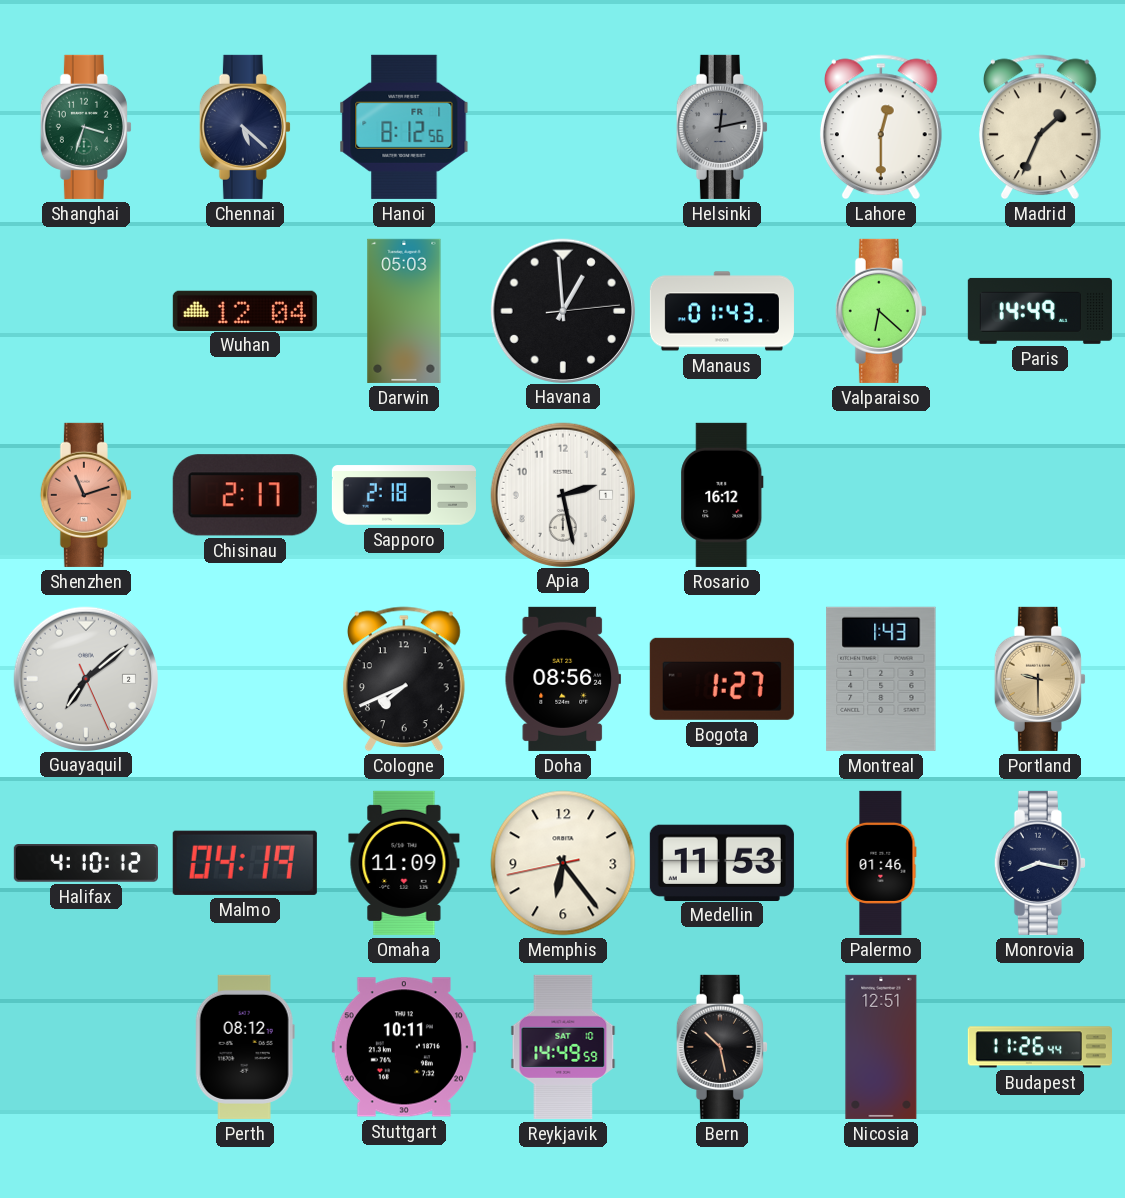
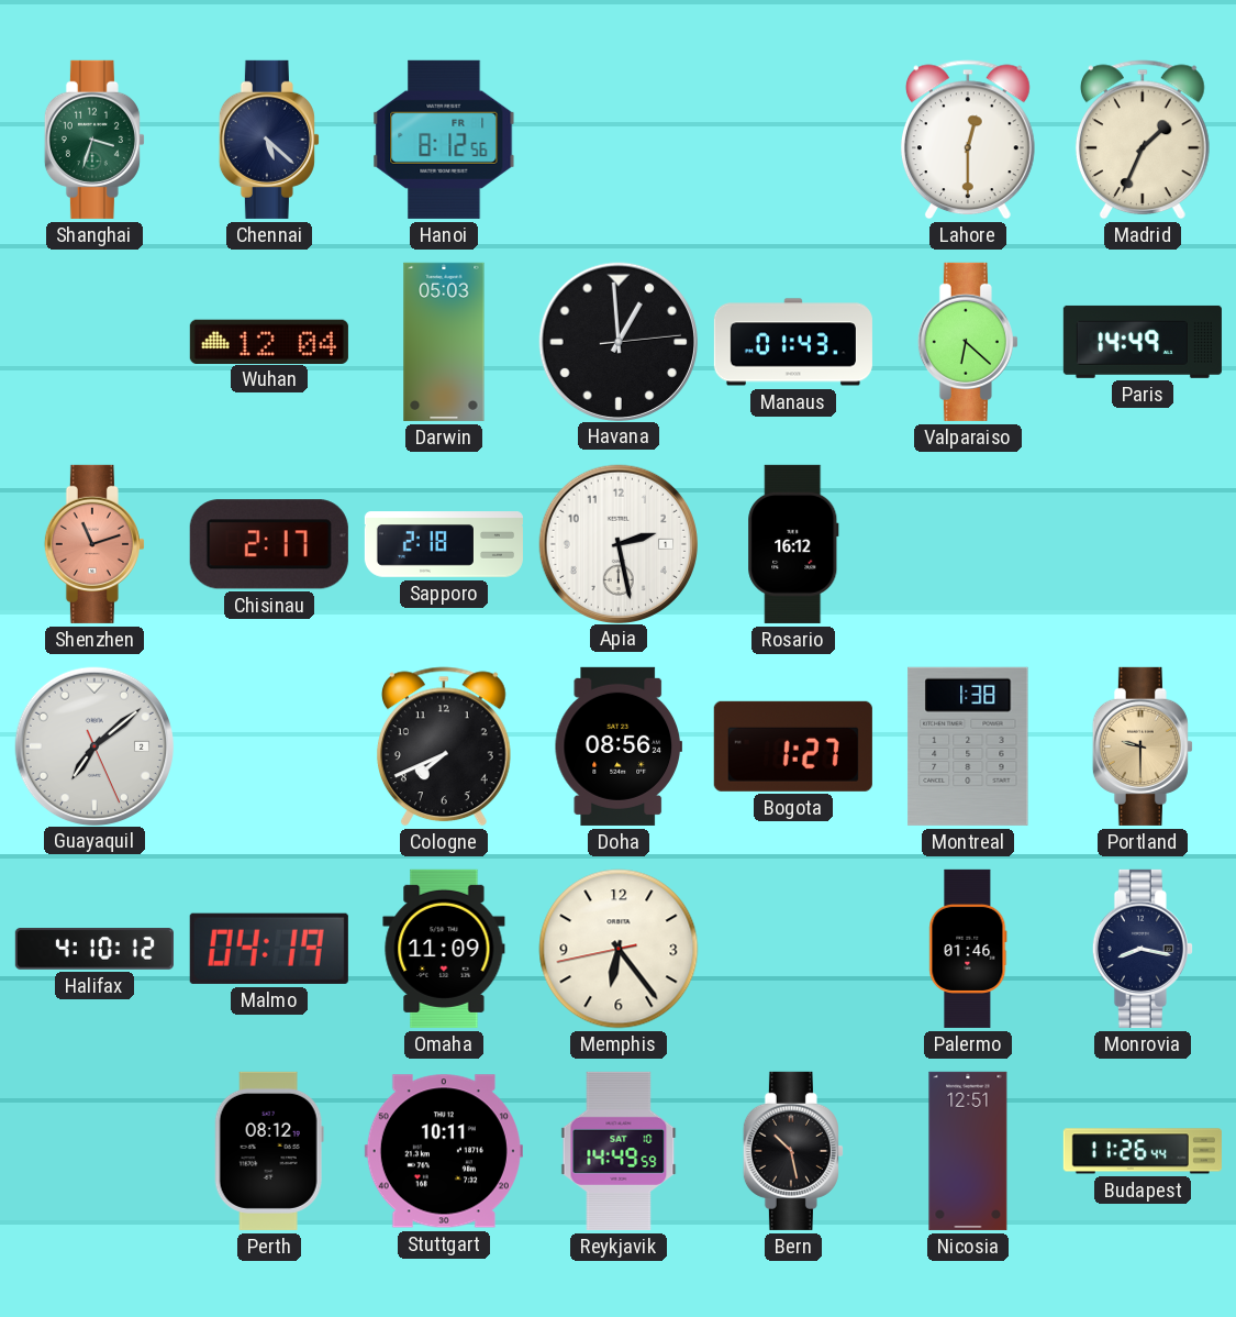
Helsinki: 12:13 -> none
Montreal: 1:43 -> 1:38
Medellin: 11:53 -> none
